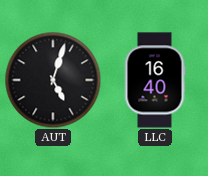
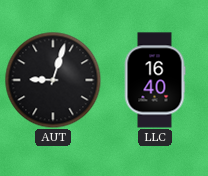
AUT: 5:03 -> 9:03
